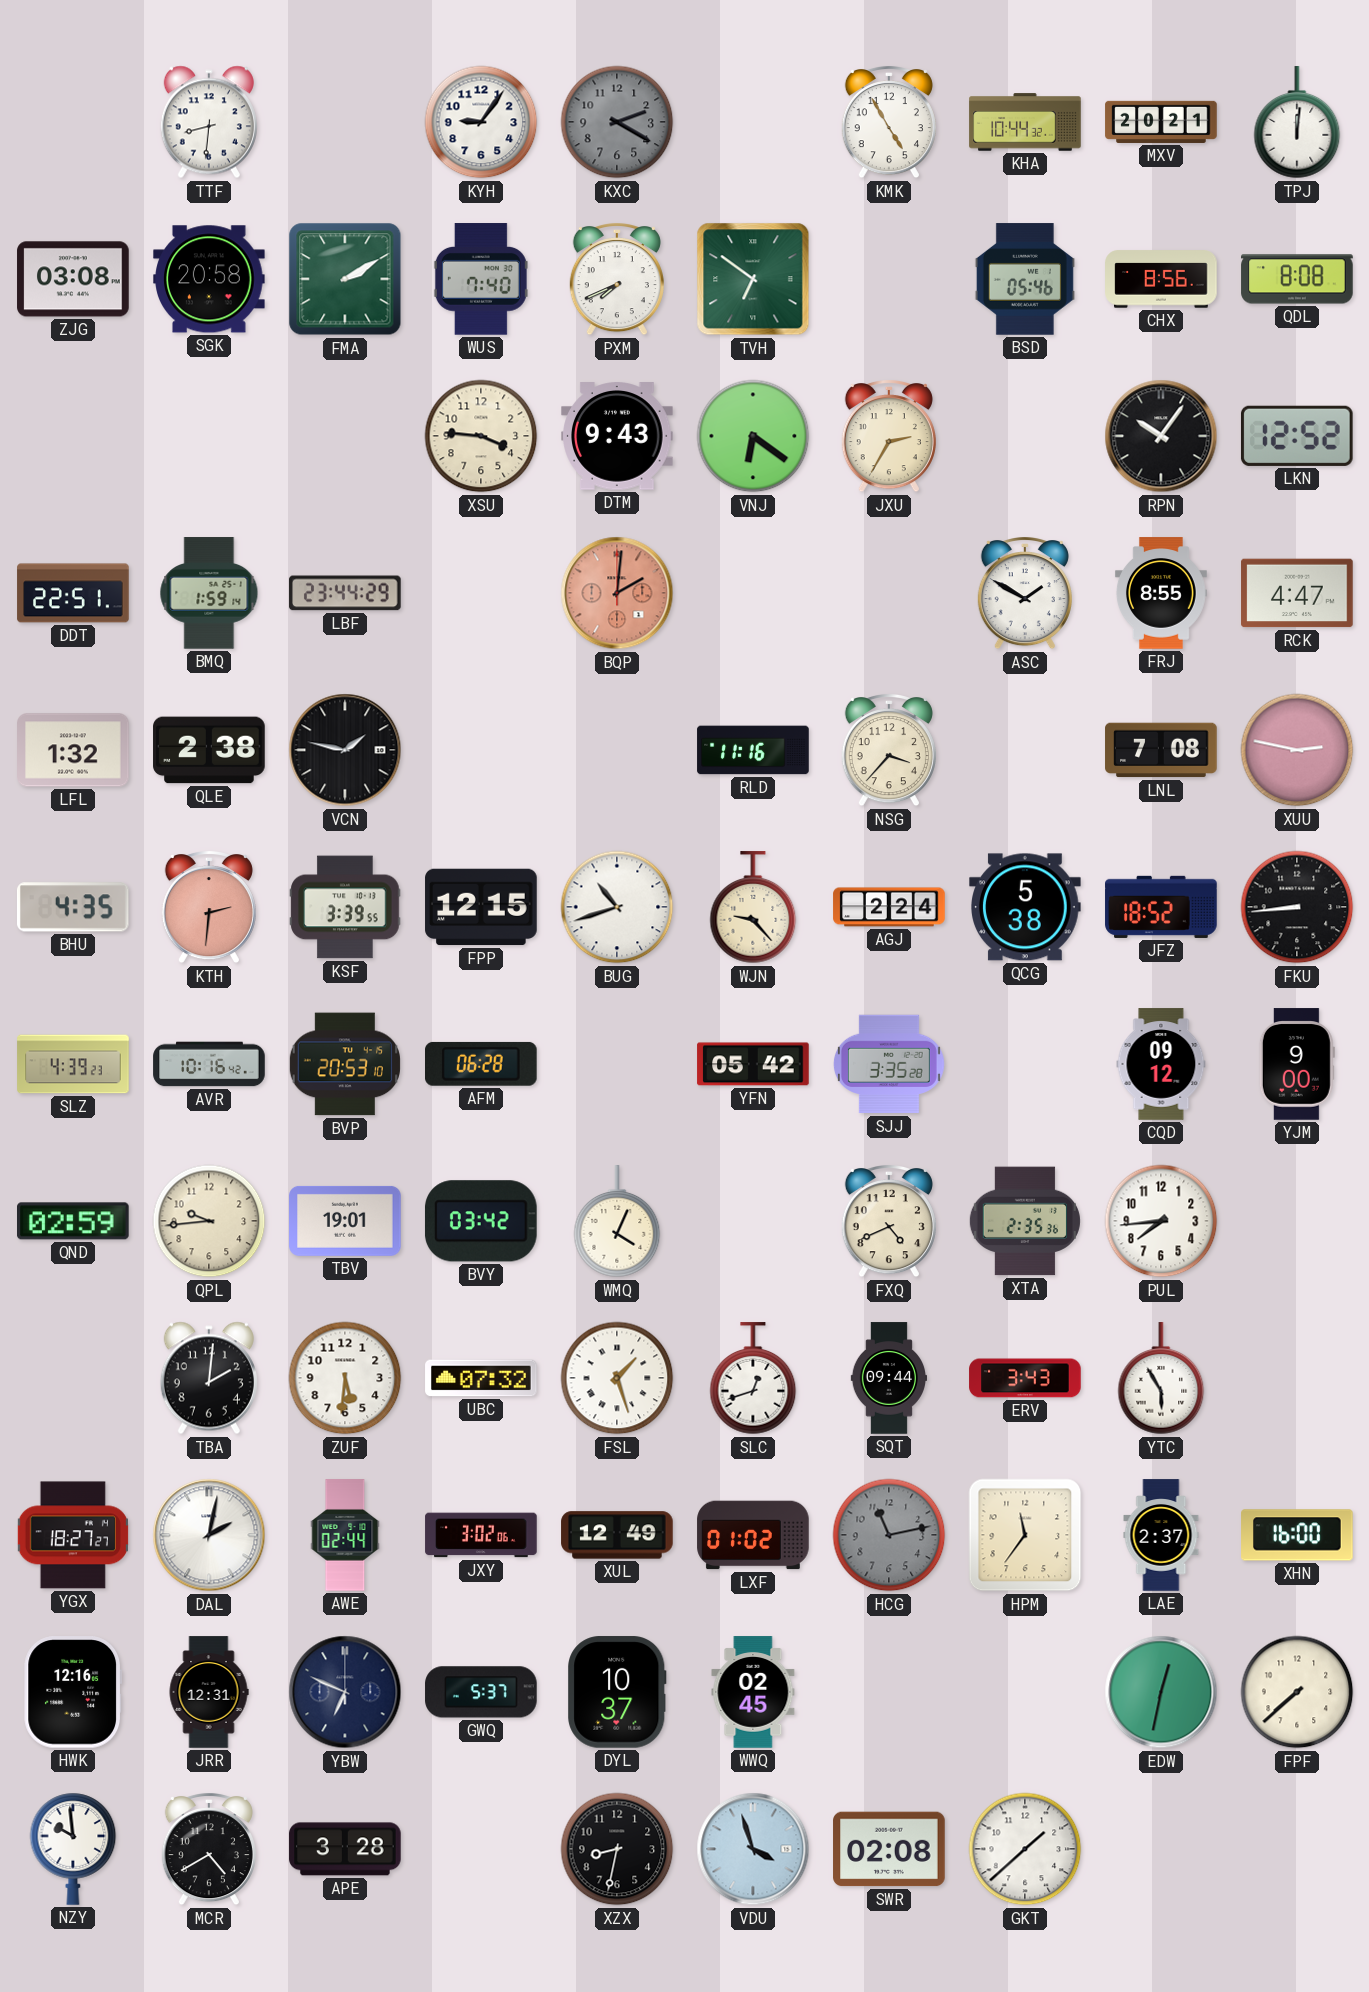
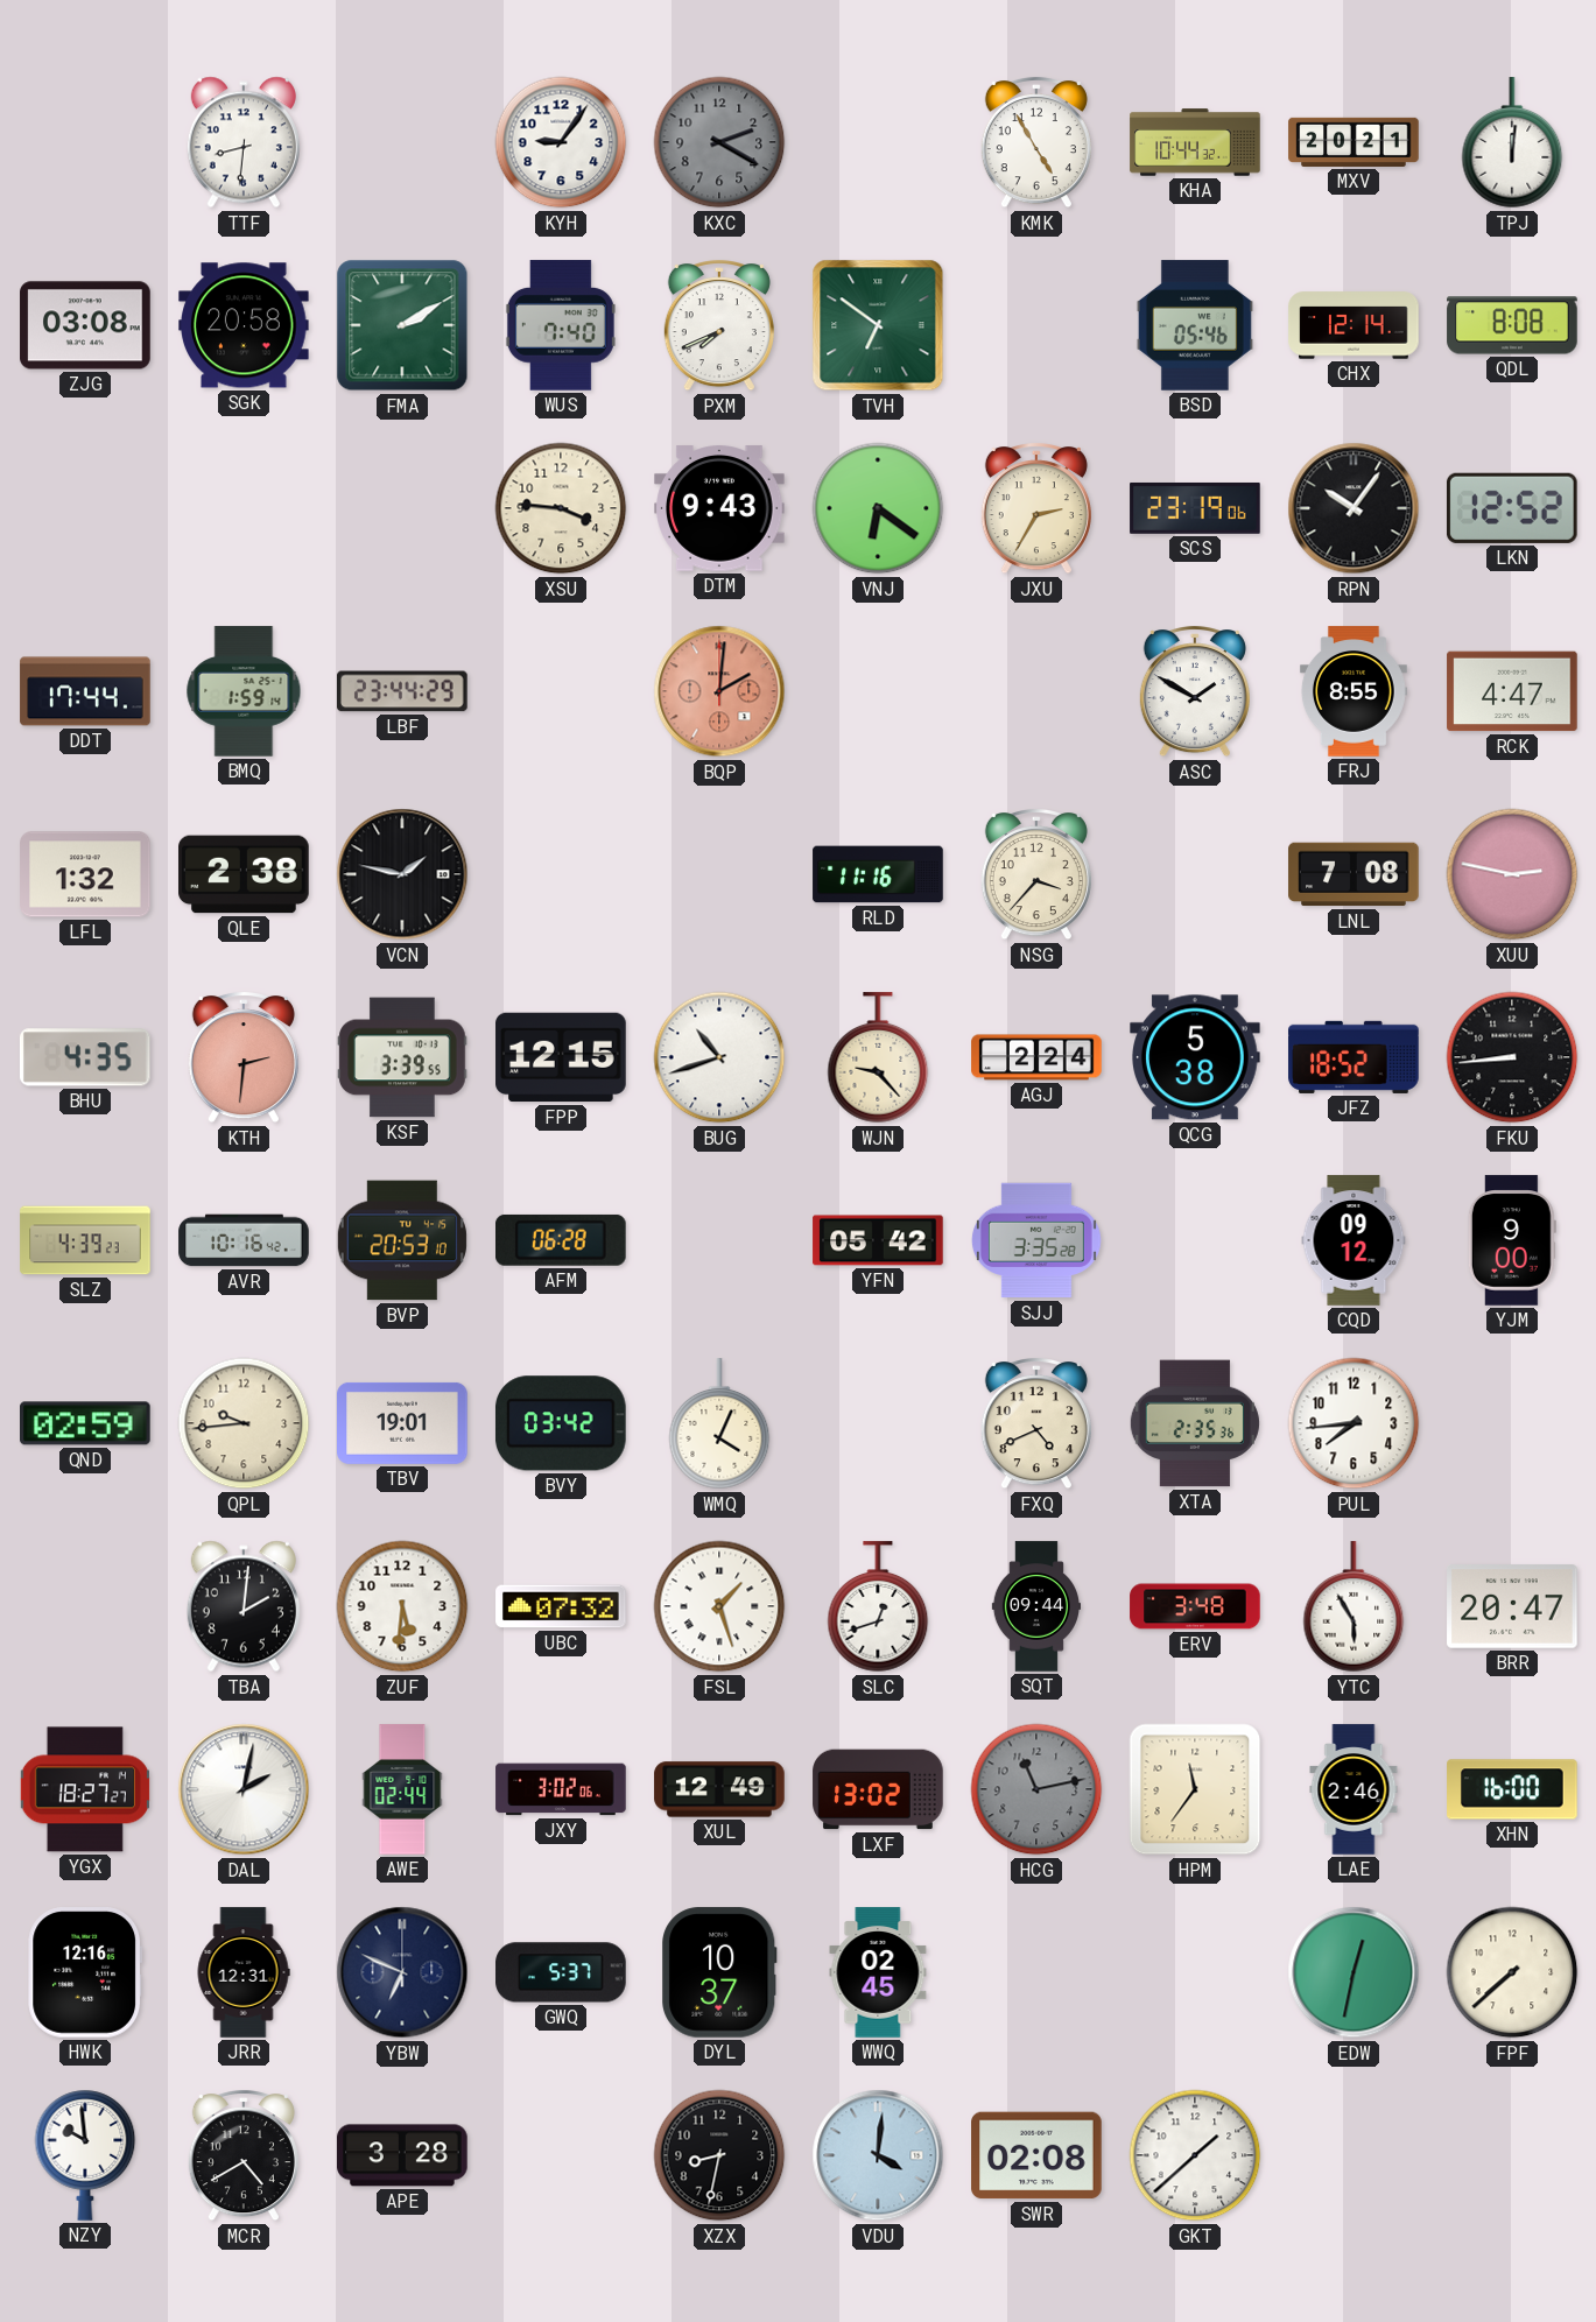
CHX: 8:56 -> 12:14
SCS: none -> 23:19
DDT: 22:51 -> 17:44
ERV: 3:43 -> 3:48
BRR: none -> 20:47
LXF: 01:02 -> 13:02
LAE: 2:37 -> 2:46
VDU: 3:57 -> 4:01
